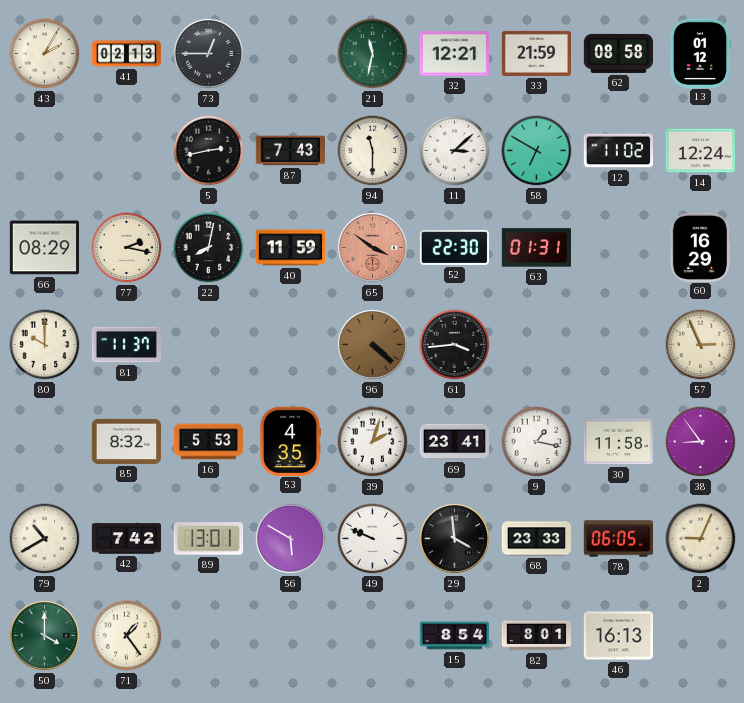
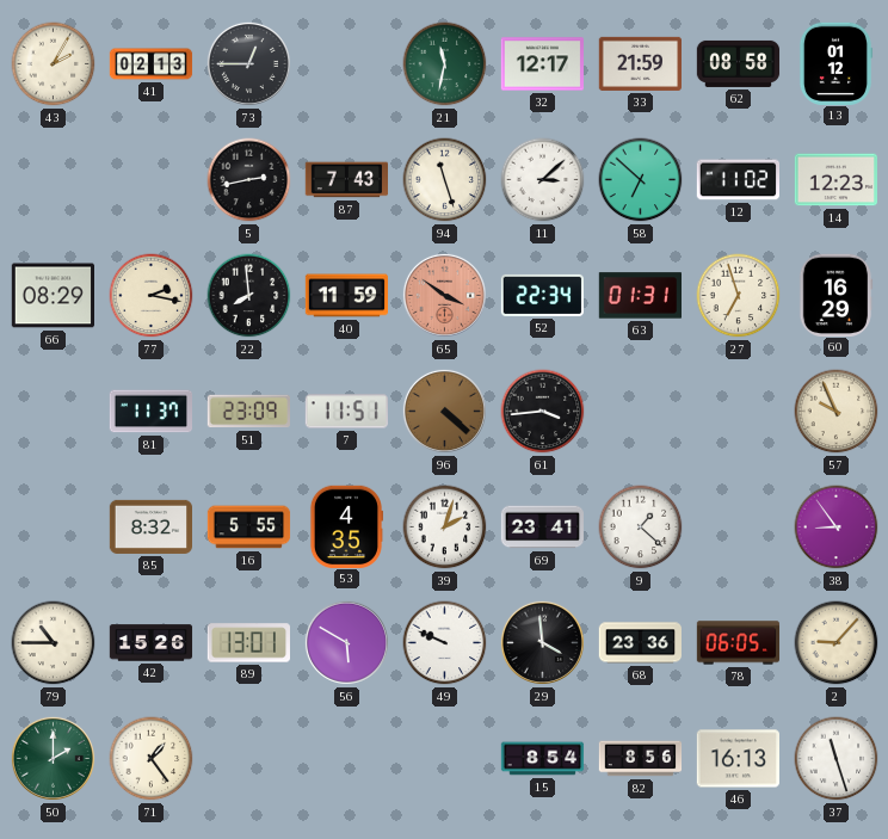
32: 12:21 -> 12:17
94: 11:30 -> 11:27
58: 6:50 -> 6:52
14: 12:24 -> 12:23
22: 8:02 -> 7:59
52: 22:30 -> 22:34
27: none -> 6:57
80: 10:00 -> none
51: none -> 23:09
7: none -> 11:51
57: 2:56 -> 9:56
16: 5:53 -> 5:55
9: 1:17 -> 1:22
30: 11:58 -> none
79: 10:40 -> 10:45
42: 7:42 -> 15:26
68: 23:33 -> 23:36
2: 9:04 -> 9:07
50: 4:00 -> 2:00
82: 8:01 -> 8:56
37: none -> 11:27
